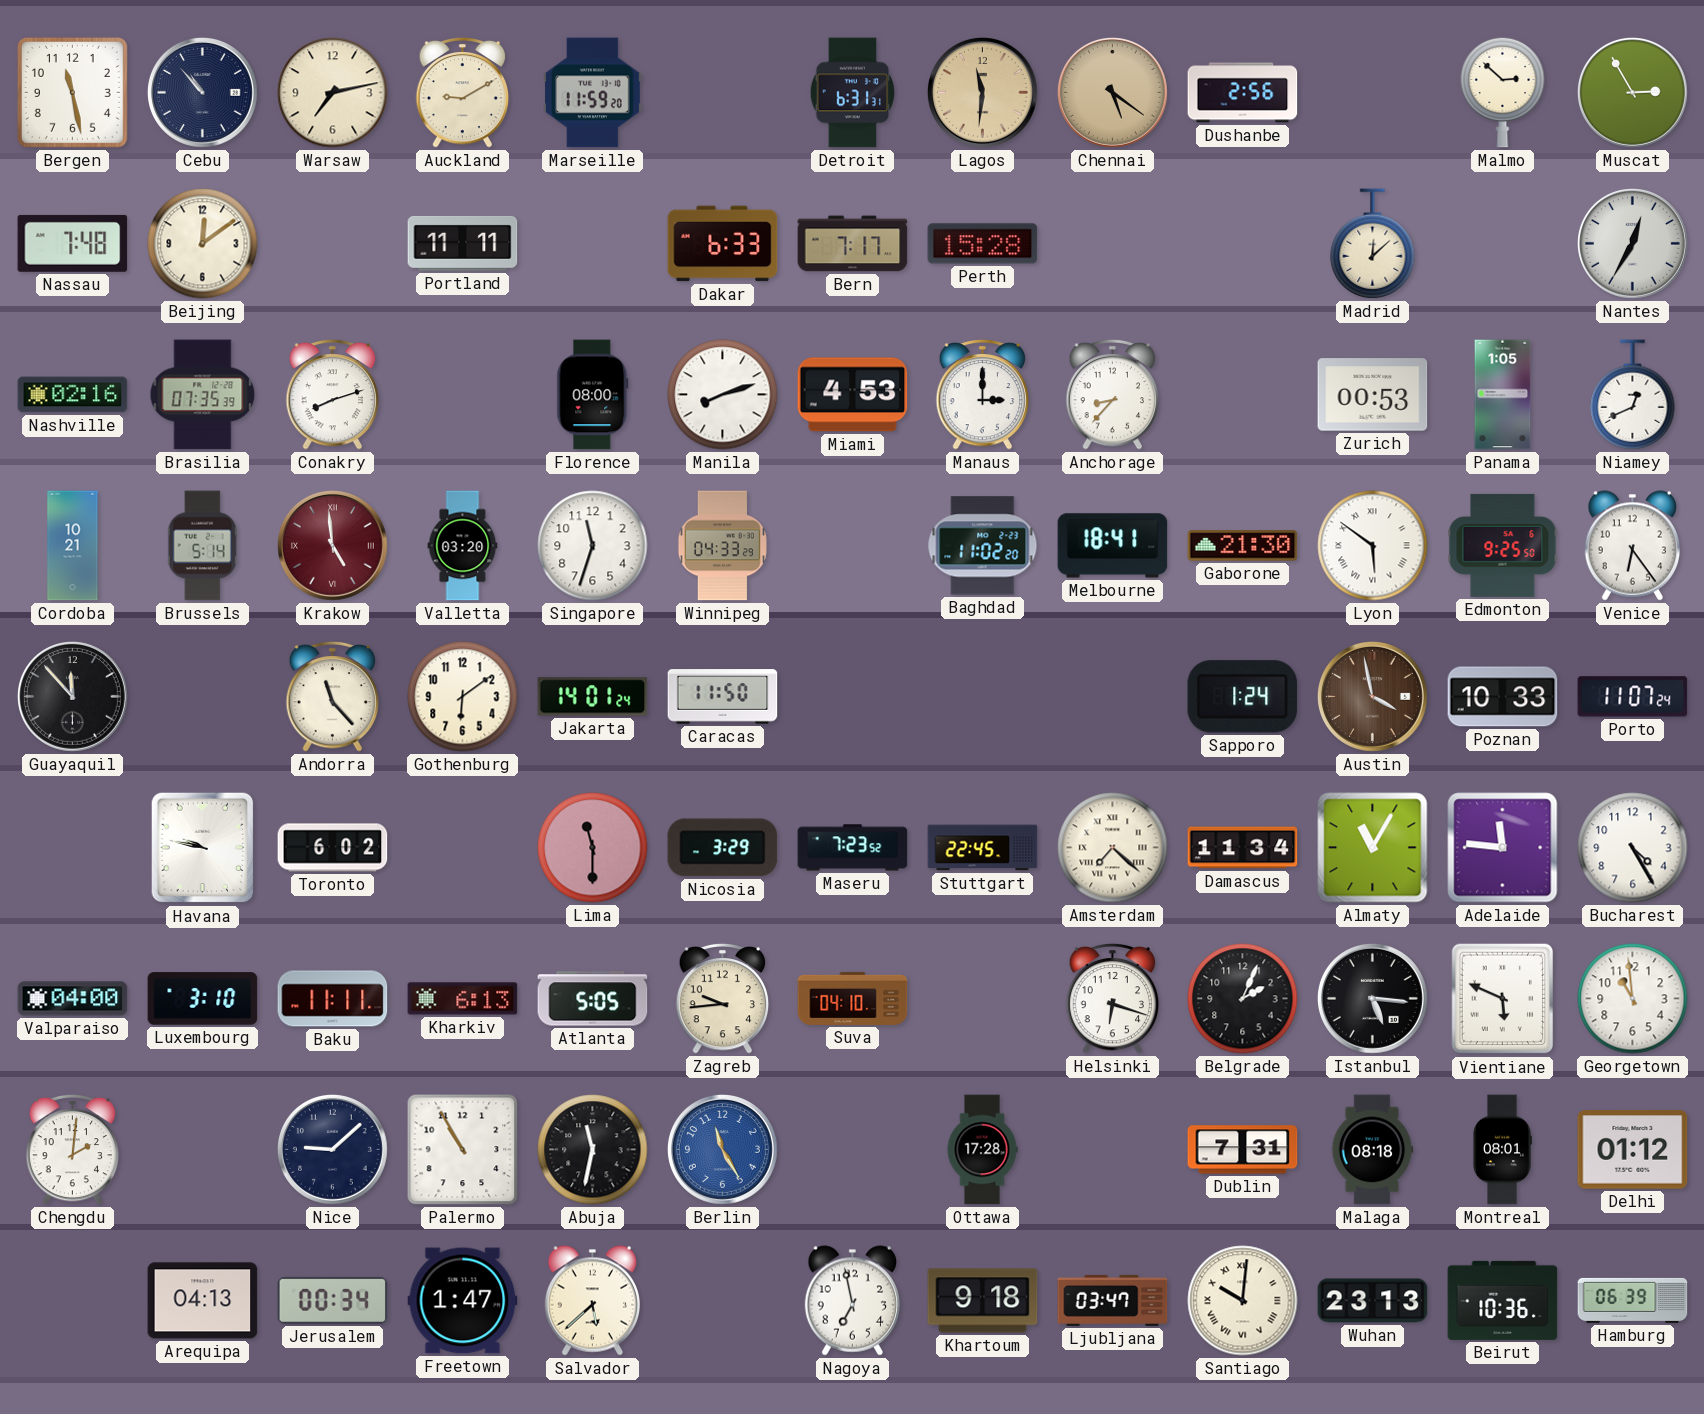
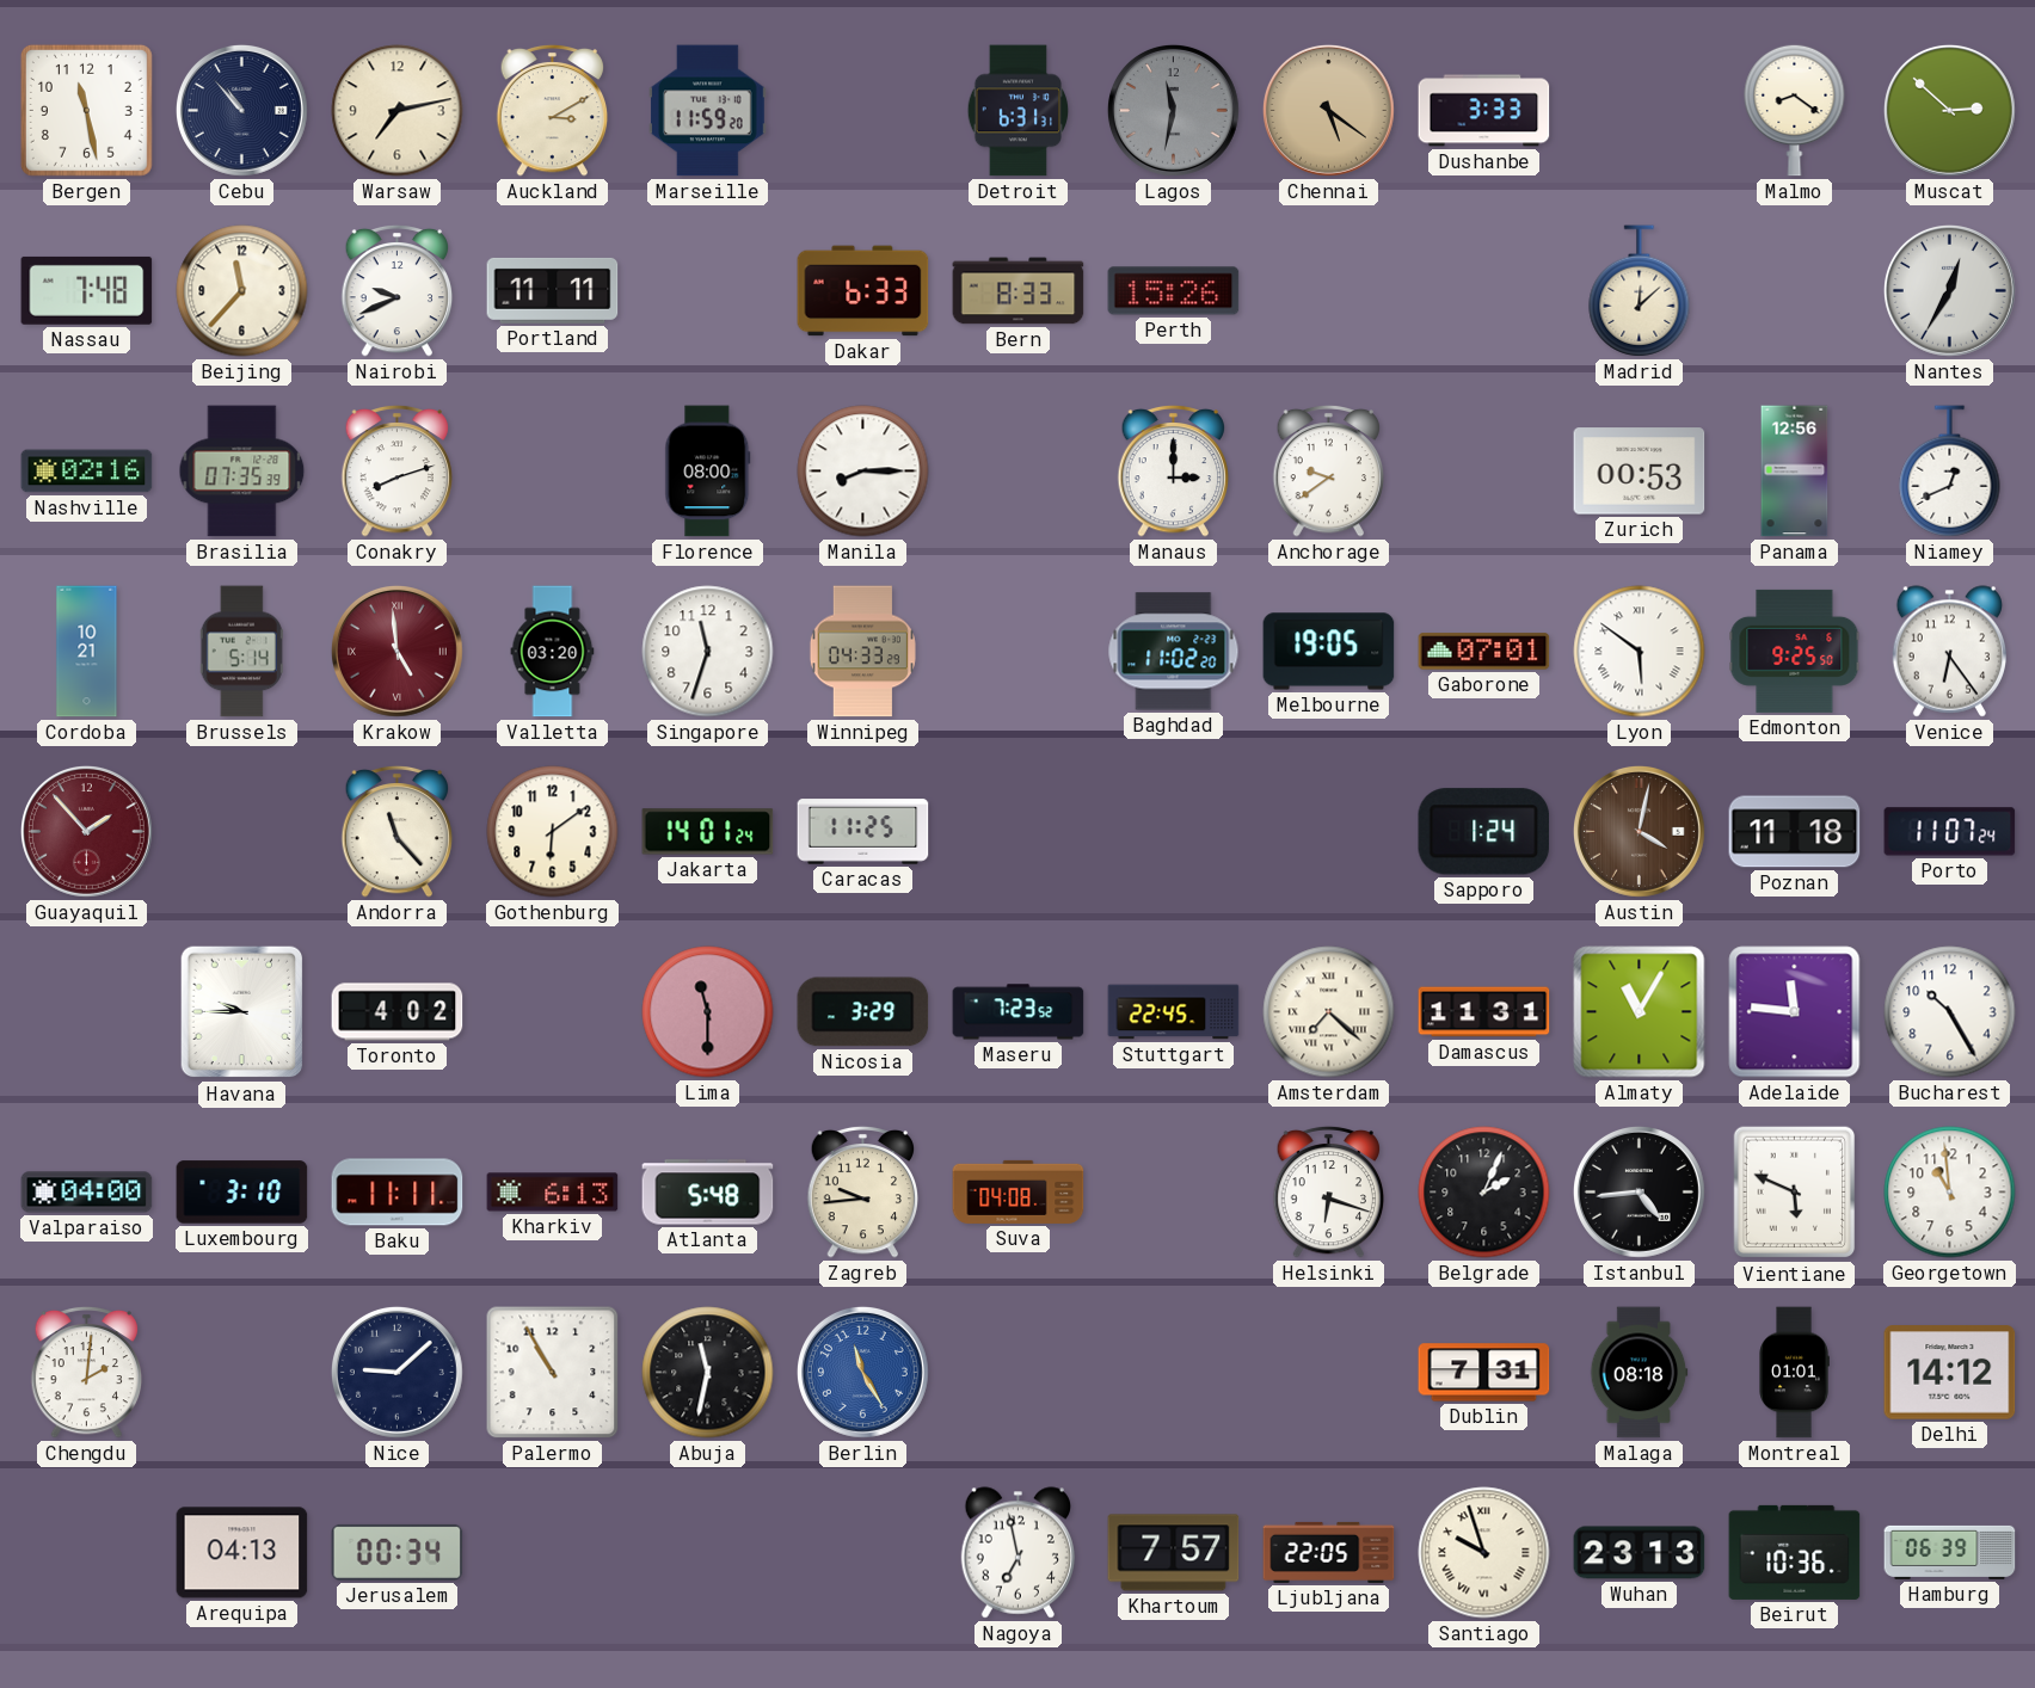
Auckland: 9:10 -> 3:10
Lagos: 11:31 -> 11:32
Lagos dial: champagne -> grey
Dushanbe: 2:56 -> 3:33
Malmo: 2:52 -> 8:21
Muscat: 2:55 -> 2:52
Beijing: 12:09 -> 11:37
Nairobi: none -> 9:41
Bern: 7:17 -> 8:33
Perth: 15:28 -> 15:26
Manila: 8:12 -> 8:15
Miami: 4:53 -> none
Anchorage: 8:37 -> 9:39
Panama: 1:05 -> 12:56
Melbourne: 18:41 -> 19:05
Gaborone: 21:30 -> 07:01
Guayaquil: 11:53 -> 1:53
Guayaquil dial: black -> burgundy
Caracas: 11:50 -> 11:25
Austin: 3:58 -> 4:02
Poznan: 10:33 -> 11:18
Havana: 9:47 -> 9:45
Toronto: 6:02 -> 4:02
Damascus: 11:34 -> 11:31
Bucharest: 4:25 -> 10:25
Atlanta: 5:05 -> 5:48
Suva: 04:10 -> 04:08
Istanbul: 5:16 -> 4:44
Ottawa: 17:28 -> none
Montreal: 08:01 -> 01:01
Delhi: 01:12 -> 14:12
Freetown: 1:47 -> none
Salvador: 5:38 -> none
Khartoum: 9:18 -> 7:57
Ljubljana: 03:47 -> 22:05
Santiago: 10:01 -> 9:57
